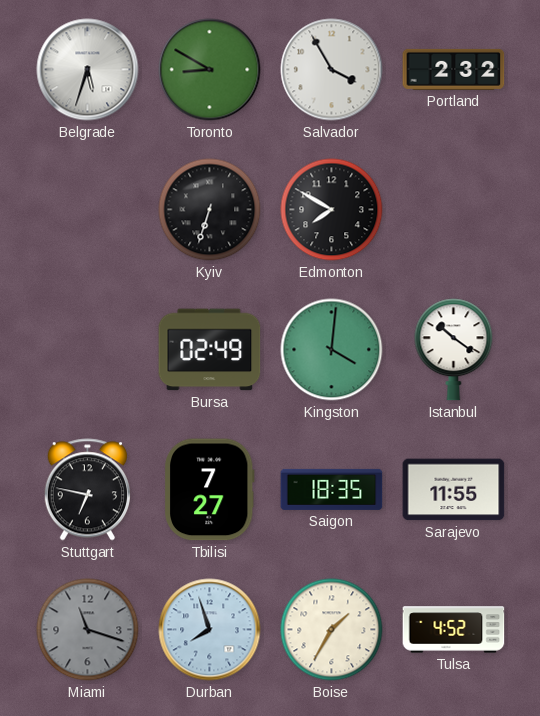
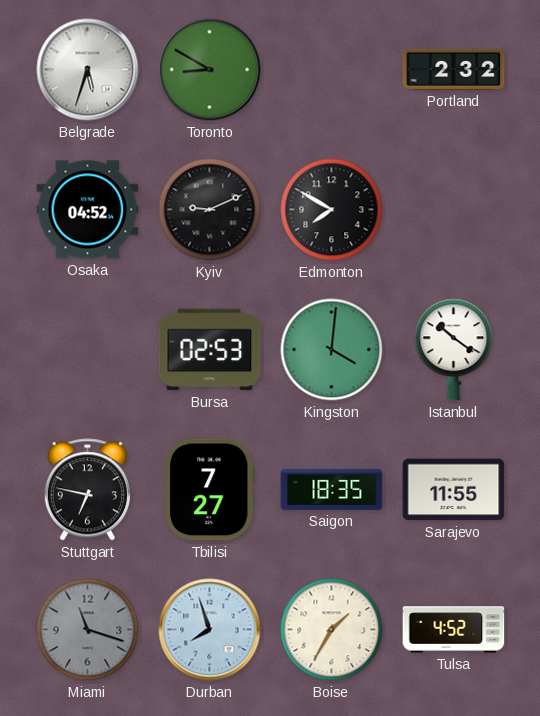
Salvador: 3:55 -> none
Osaka: none -> 04:52
Kyiv: 6:33 -> 9:11
Bursa: 02:49 -> 02:53
